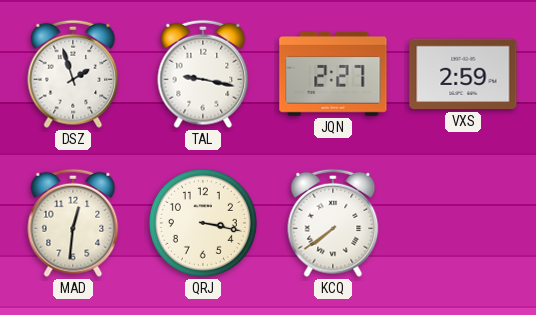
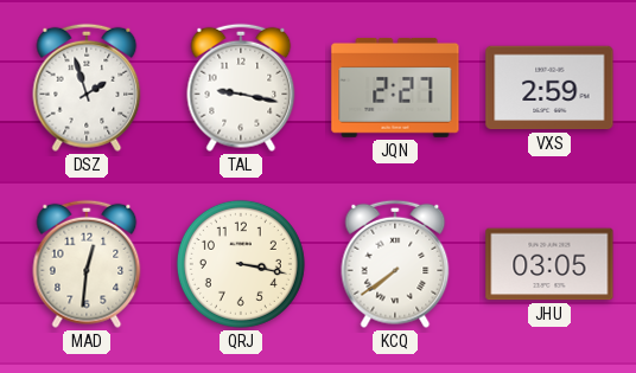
JHU: none -> 03:05
